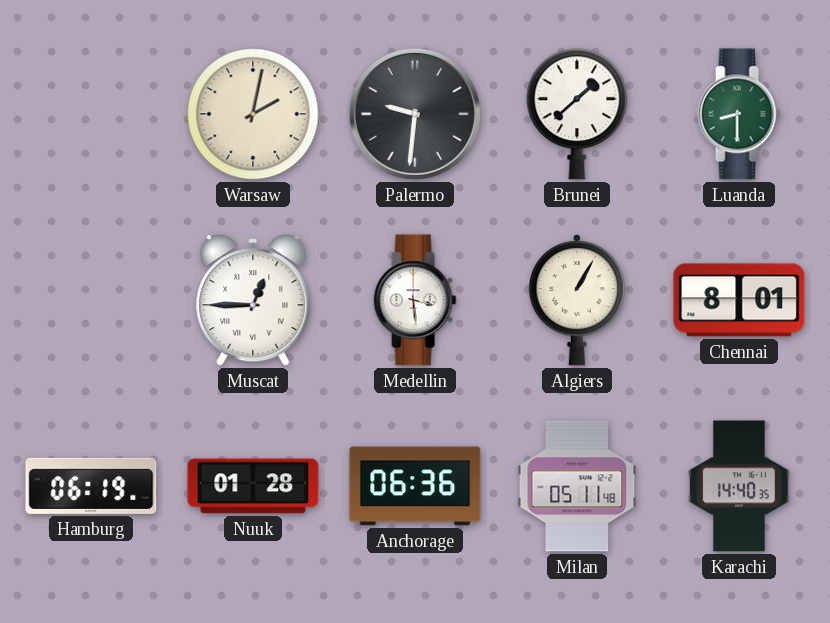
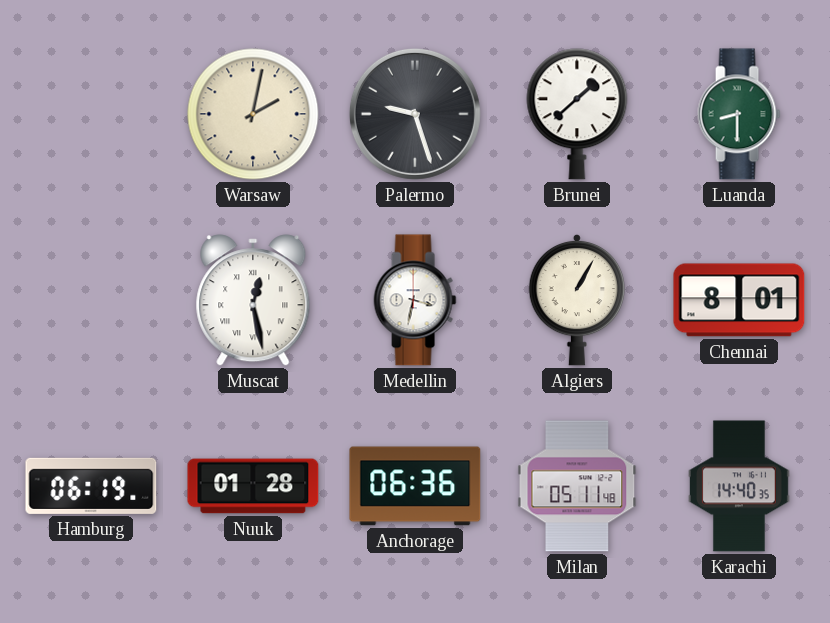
Palermo: 9:31 -> 9:27
Muscat: 12:45 -> 12:28
Medellin: 3:29 -> 3:32
